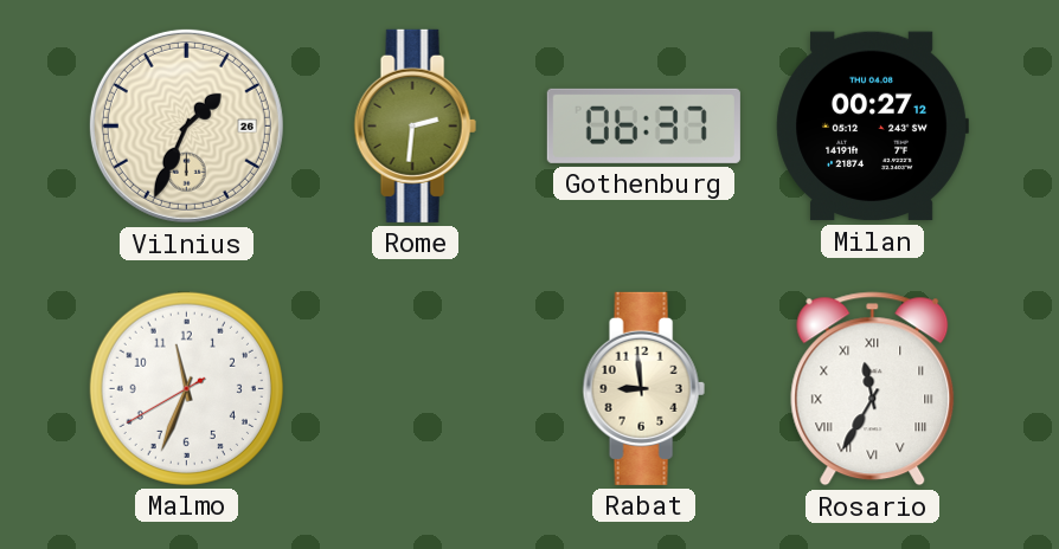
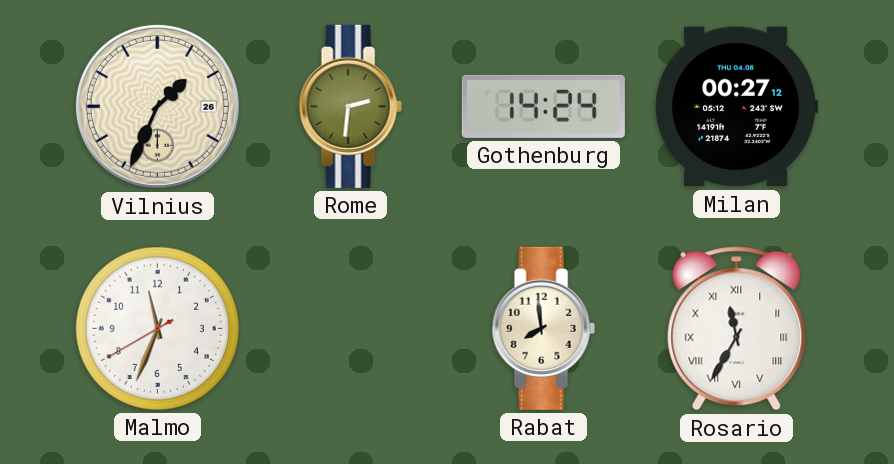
Gothenburg: 06:37 -> 14:24
Rabat: 8:59 -> 7:59
